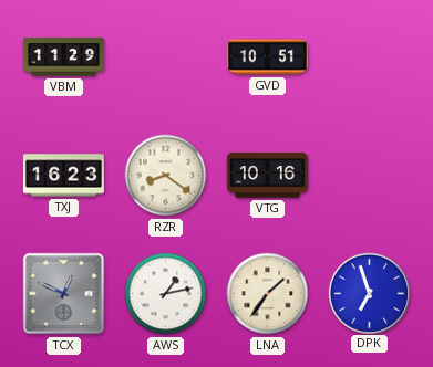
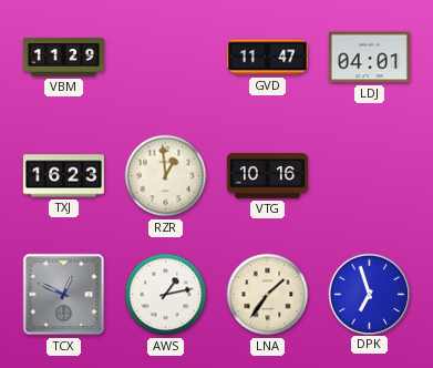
GVD: 10:51 -> 11:47
LDJ: none -> 04:01
RZR: 8:21 -> 12:59
